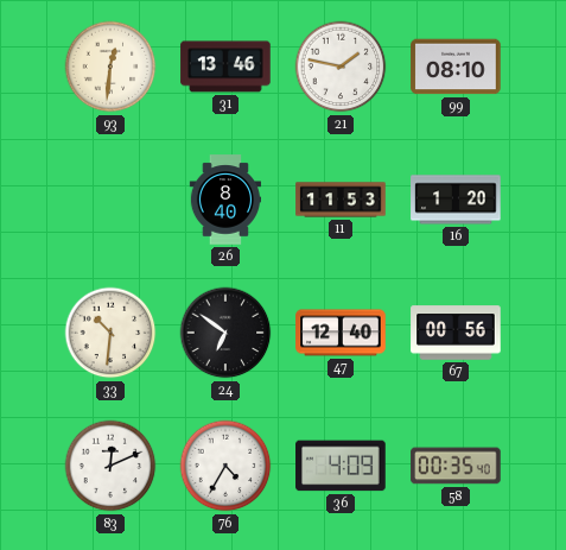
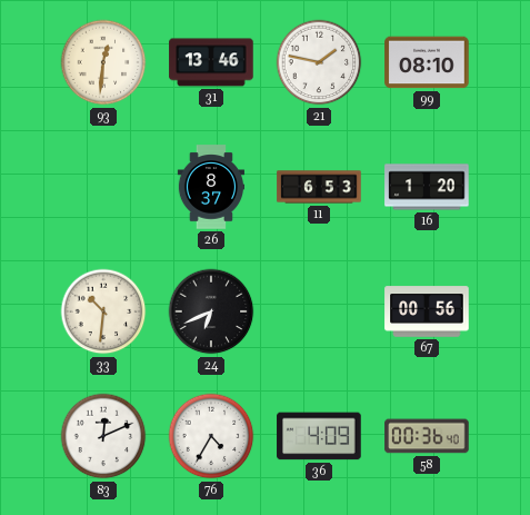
26: 8:40 -> 8:37
11: 11:53 -> 6:53
24: 6:51 -> 6:41
47: 12:40 -> none
58: 00:35 -> 00:36
